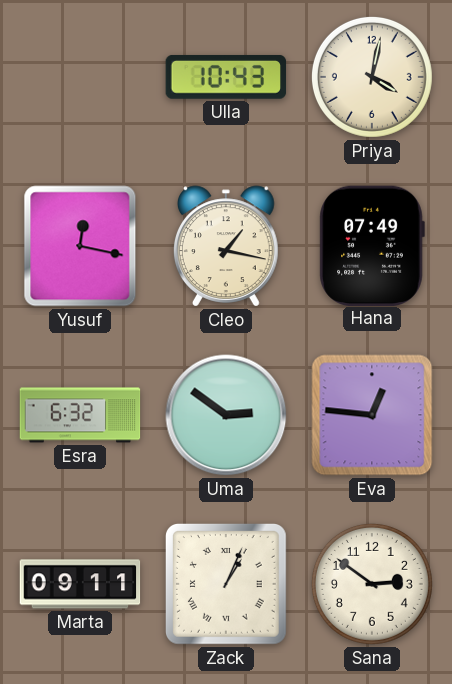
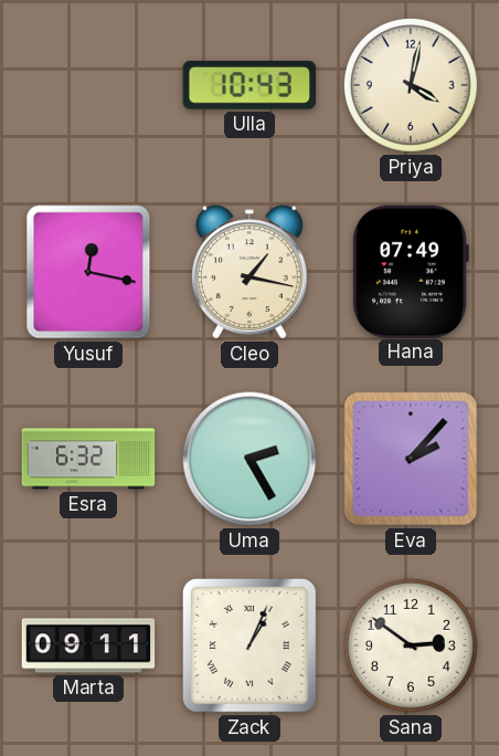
Uma: 2:51 -> 2:25
Eva: 12:46 -> 2:07
